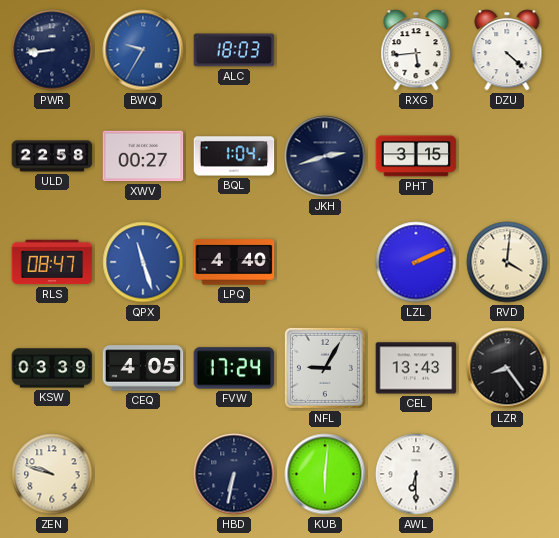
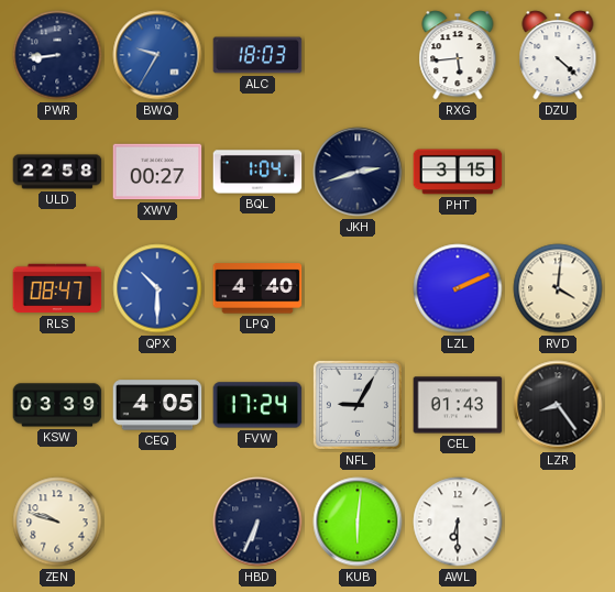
QPX: 11:27 -> 10:30
CEL: 13:43 -> 01:43
HBD: 6:32 -> 6:34
